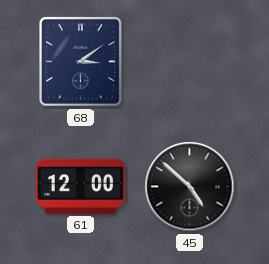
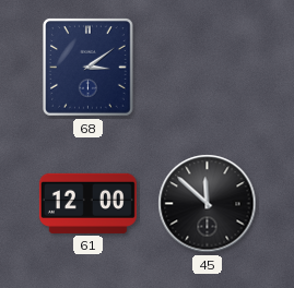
45: 4:52 -> 11:52
